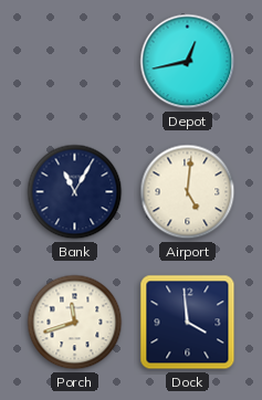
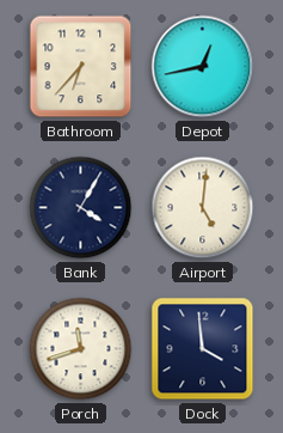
Bathroom: none -> 6:37
Bank: 11:05 -> 4:05
